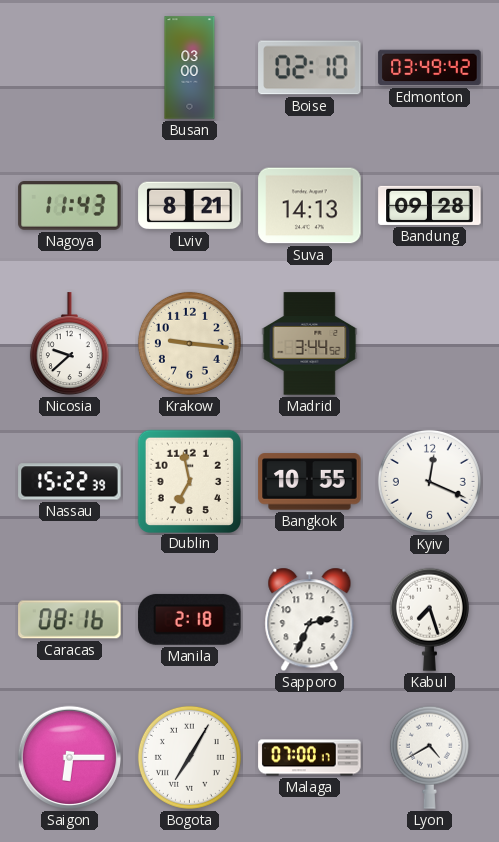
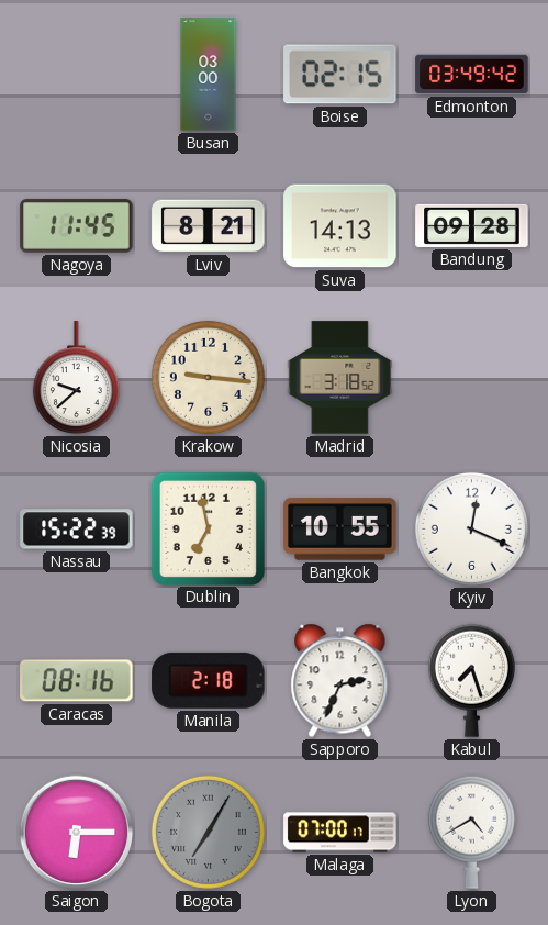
Boise: 02:10 -> 02:15
Nagoya: 11:43 -> 11:45
Madrid: 3:44 -> 3:18
Bogota dial: white -> grey
